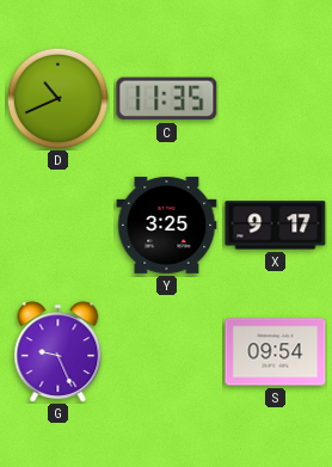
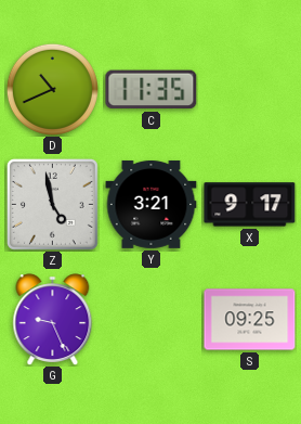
Z: none -> 4:58
Y: 3:25 -> 3:21
S: 09:54 -> 09:25
